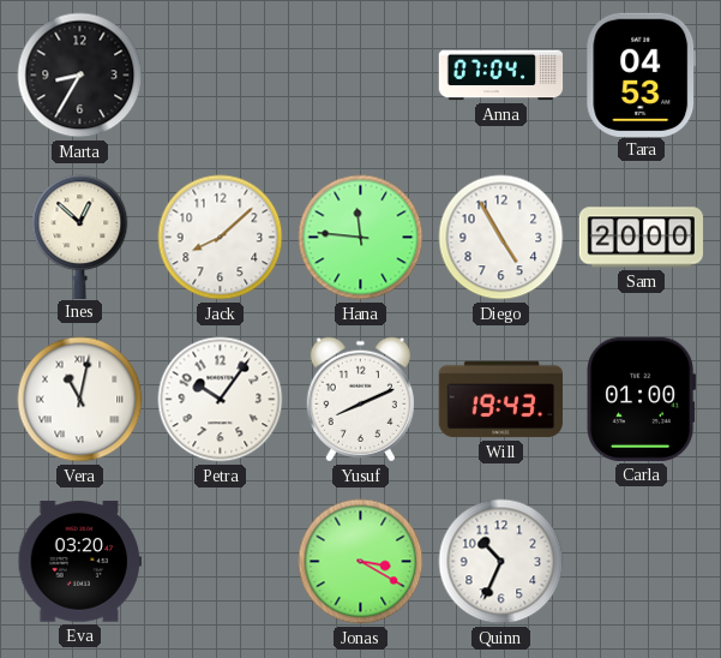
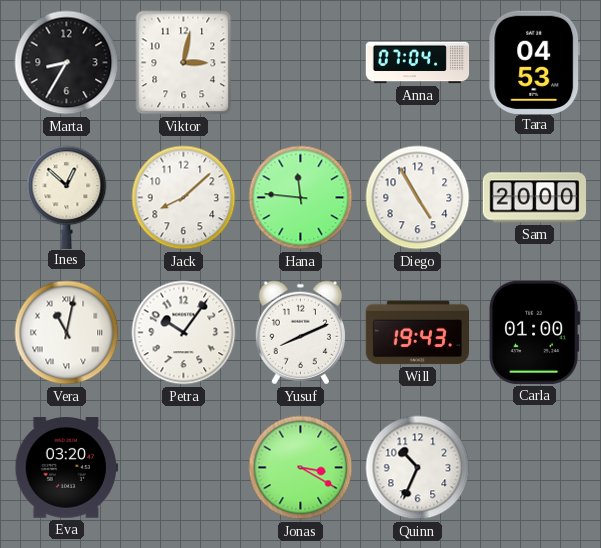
Viktor: none -> 3:02
